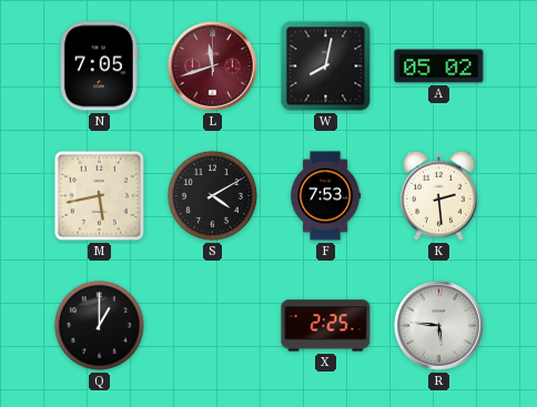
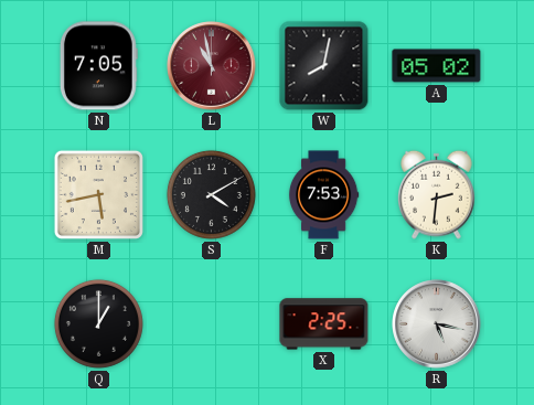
L: 11:42 -> 10:58
K: 2:29 -> 2:31
R: 5:46 -> 5:17
